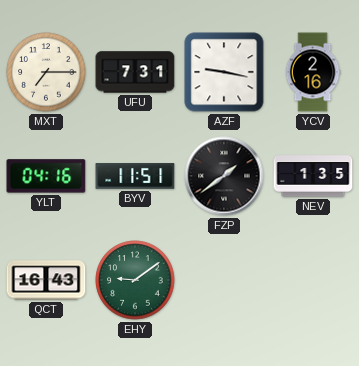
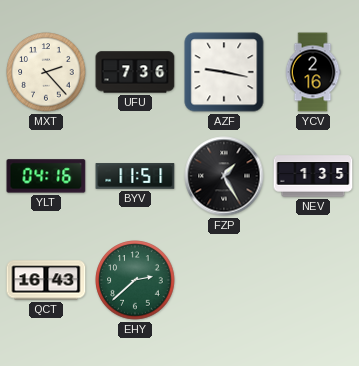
MXT: 7:15 -> 2:23
UFU: 7:31 -> 7:36
FZP: 1:39 -> 1:25
EHY: 9:09 -> 2:38
